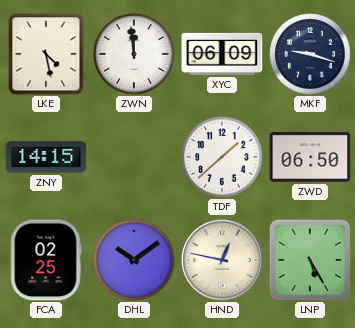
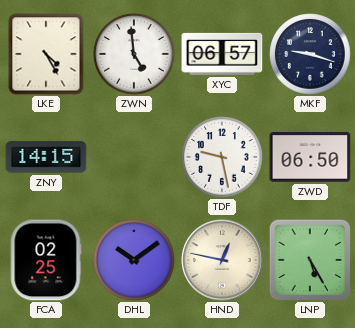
LKE: 4:28 -> 4:25
ZWN: 11:59 -> 4:59
XYC: 06:09 -> 06:57
TDF: 1:38 -> 9:28
